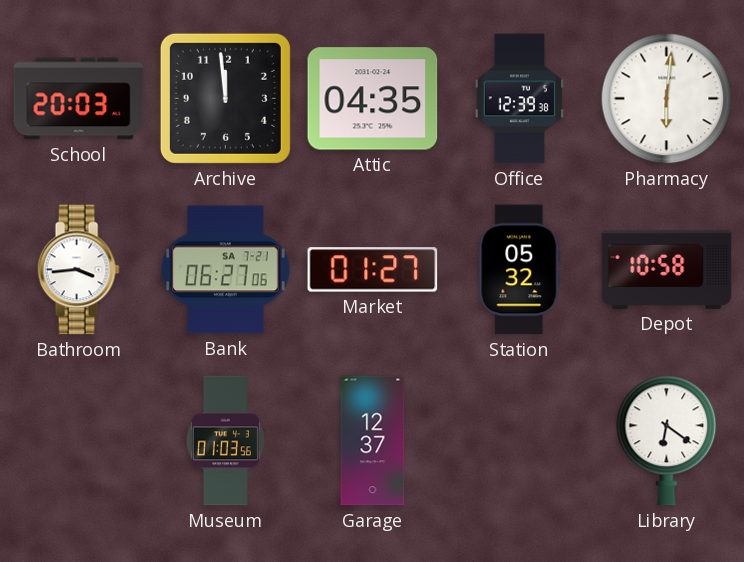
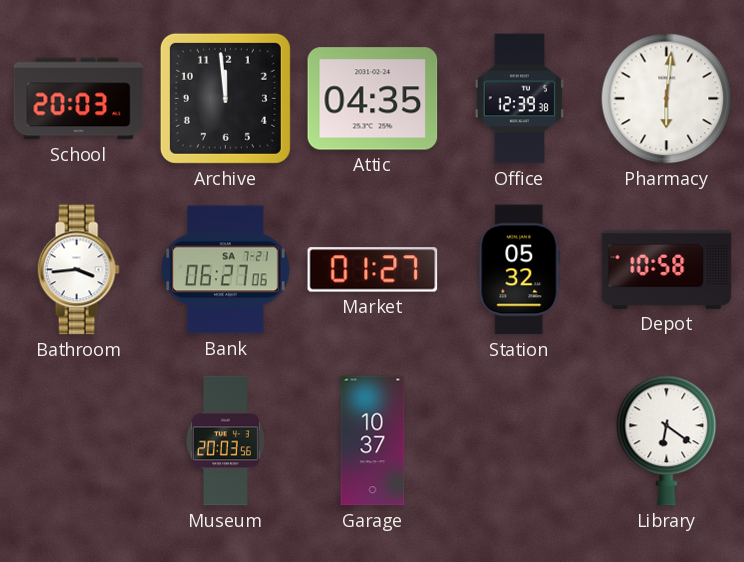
Museum: 01:03 -> 20:03
Garage: 12:37 -> 10:37
